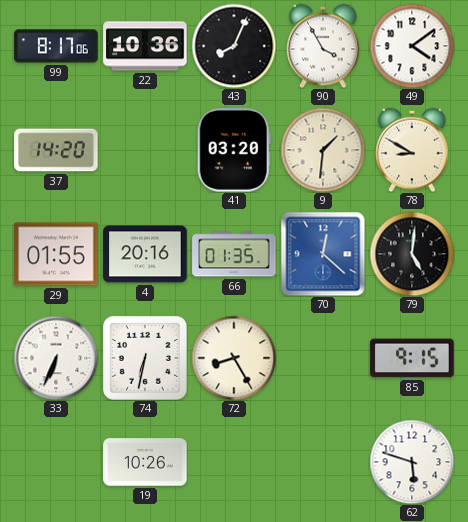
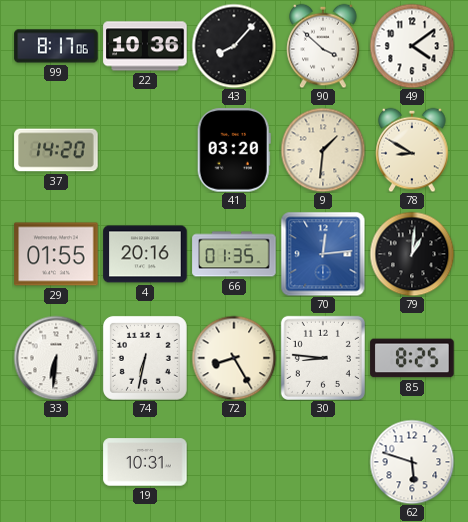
43: 8:04 -> 8:07
90: 3:55 -> 3:52
70: 12:22 -> 12:14
79: 5:01 -> 1:01
33: 6:34 -> 6:31
30: none -> 8:46
85: 9:15 -> 8:25
19: 10:26 -> 10:31
